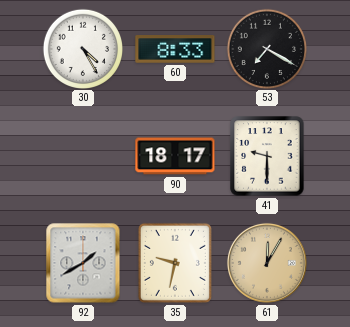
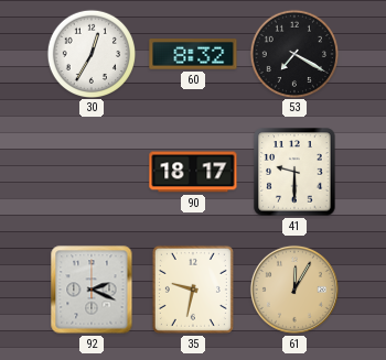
30: 4:25 -> 12:35
60: 8:33 -> 8:32
92: 1:40 -> 2:19
